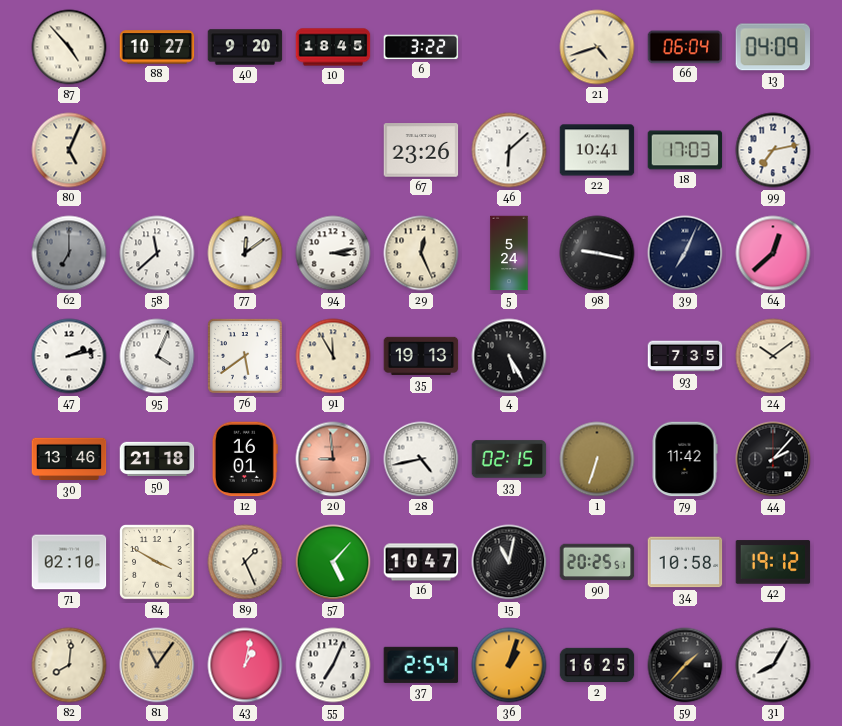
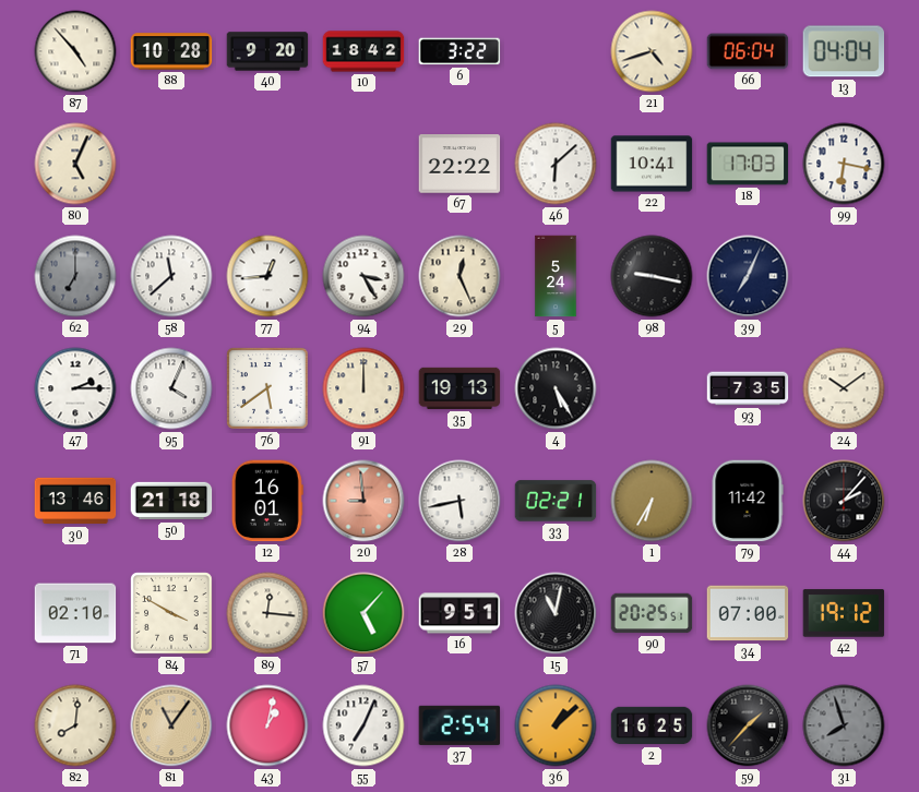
88: 10:27 -> 10:28
10: 18:45 -> 18:42
13: 04:09 -> 04:04
67: 23:26 -> 22:22
99: 7:13 -> 6:17
77: 12:09 -> 12:44
94: 3:13 -> 3:25
64: 12:38 -> none
47: 2:13 -> 2:15
91: 11:55 -> 12:00
28: 4:43 -> 5:43
33: 02:15 -> 02:21
1: 6:33 -> 6:35
89: 1:26 -> 12:16
16: 10:47 -> 9:51
34: 10:58 -> 07:00
36: 1:03 -> 1:08
31: 8:05 -> 7:57
31 dial: white -> grey
